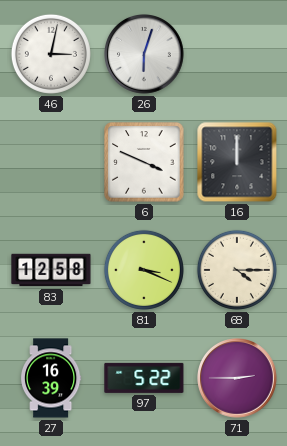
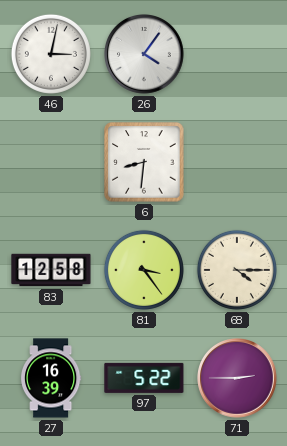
26: 6:03 -> 4:06
6: 3:49 -> 8:31
16: 12:00 -> none
81: 3:19 -> 3:24
